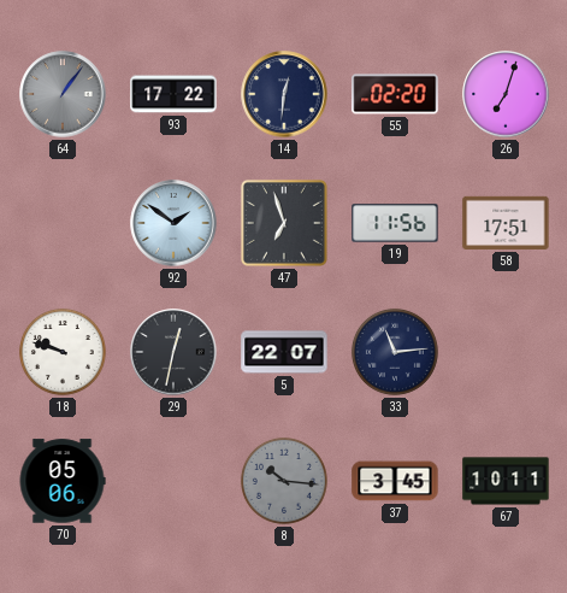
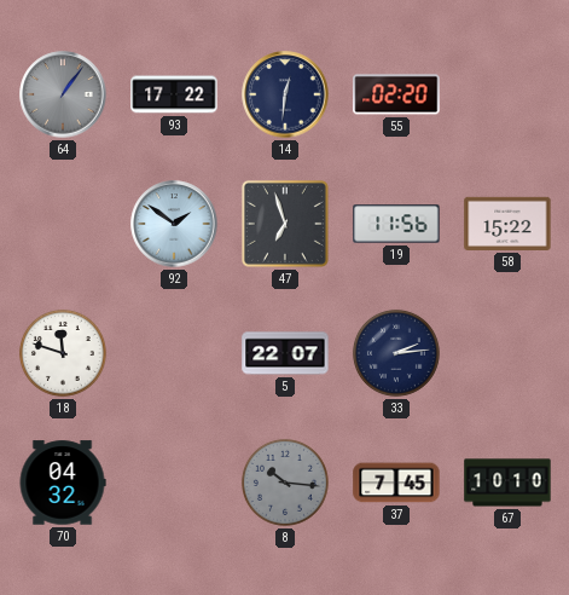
26: 7:03 -> none
58: 17:51 -> 15:22
18: 9:48 -> 11:48
29: 12:32 -> none
33: 11:14 -> 2:14
70: 05:06 -> 04:32
37: 3:45 -> 7:45
67: 10:11 -> 10:10
